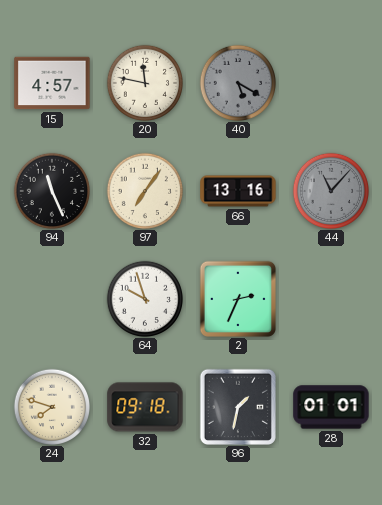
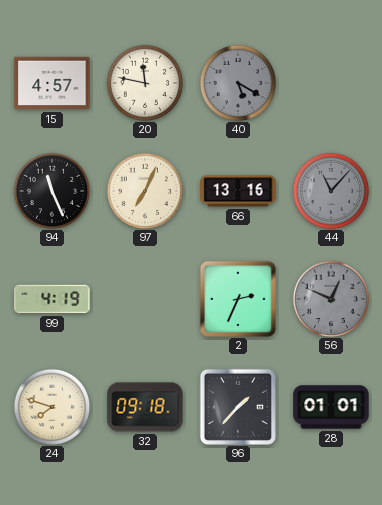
97: 7:06 -> 7:04
99: none -> 4:19
64: 9:57 -> none
56: none -> 12:49
96: 1:32 -> 1:37
